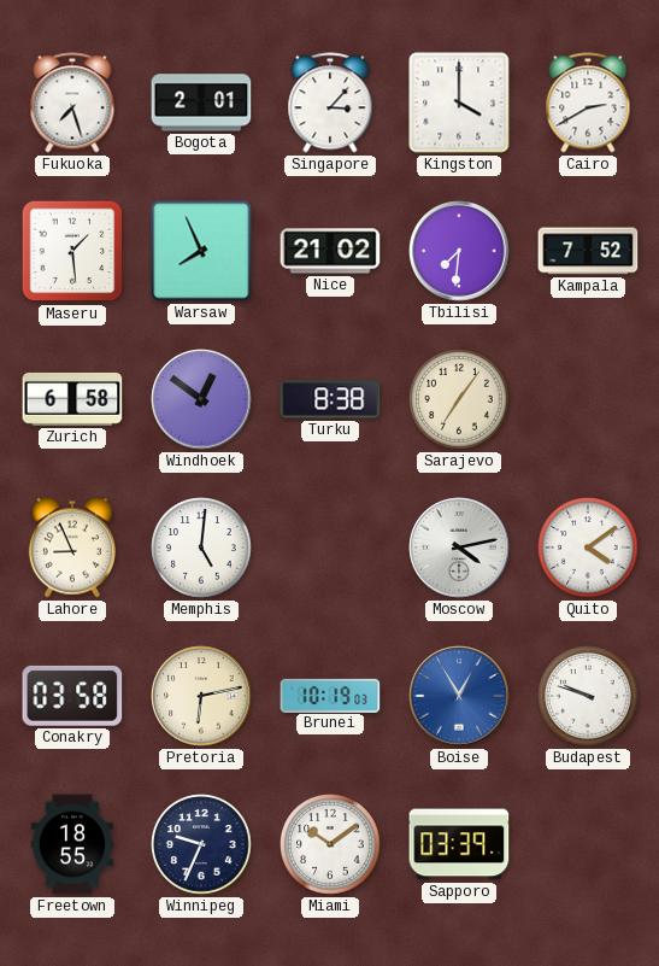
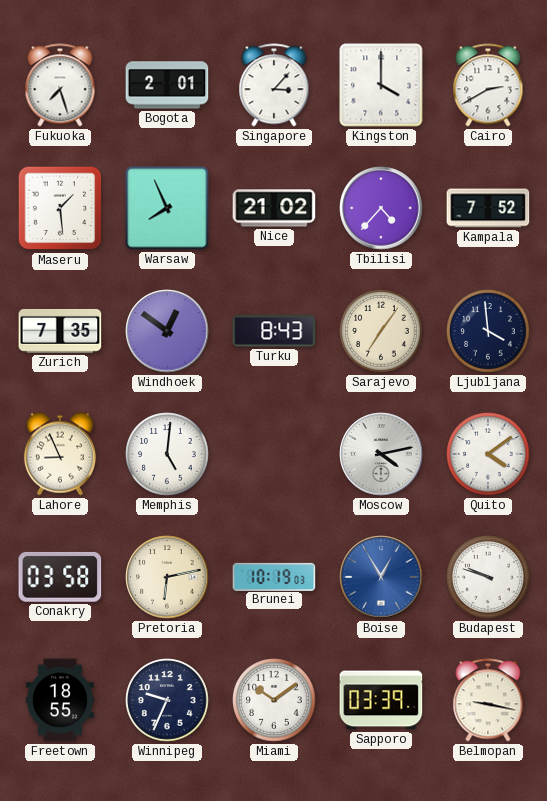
Tbilisi: 7:31 -> 4:37
Zurich: 6:58 -> 7:35
Turku: 8:38 -> 8:43
Ljubljana: none -> 3:59
Belmopan: none -> 9:17
